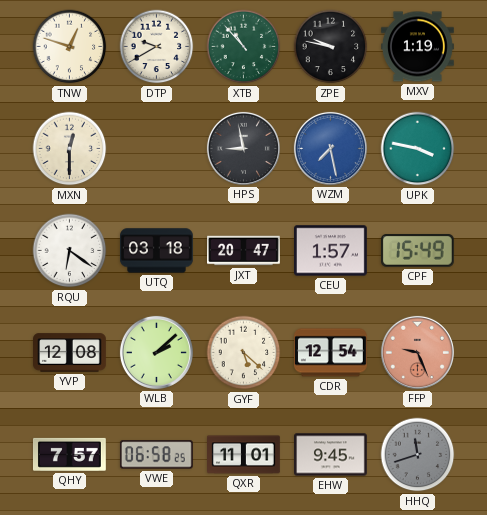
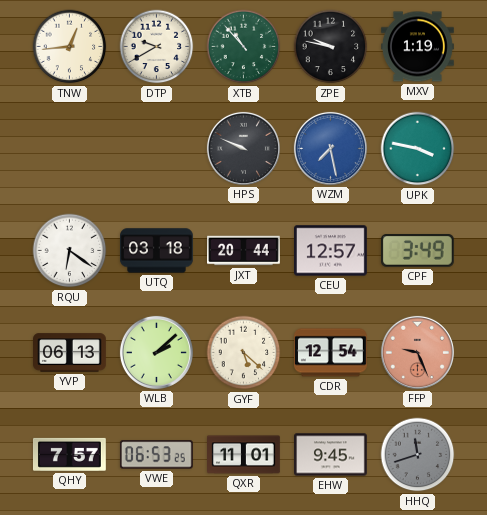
TNW: 12:48 -> 12:44
MXN: 12:30 -> none
HPS: 8:58 -> 9:49
JXT: 20:47 -> 20:44
CEU: 1:57 -> 12:57
CPF: 15:49 -> 3:49
YVP: 12:08 -> 06:13
VWE: 06:58 -> 06:53
